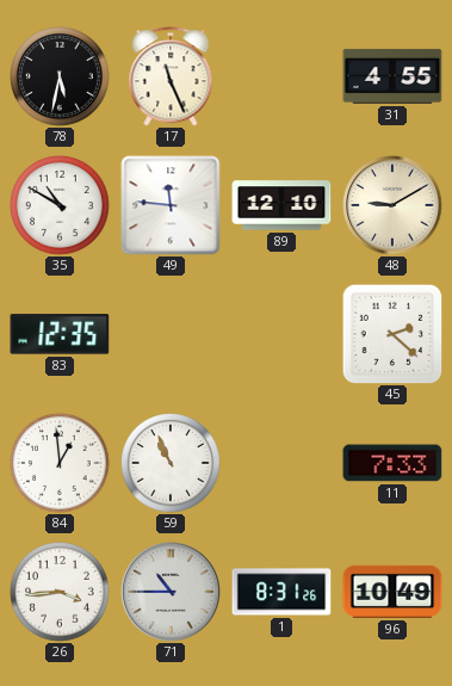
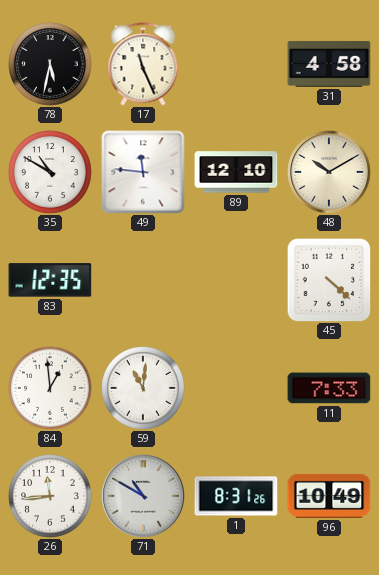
31: 4:55 -> 4:58
48: 9:10 -> 10:10
45: 2:22 -> 4:22
59: 10:56 -> 11:01
26: 3:44 -> 11:44
71: 10:45 -> 10:50
